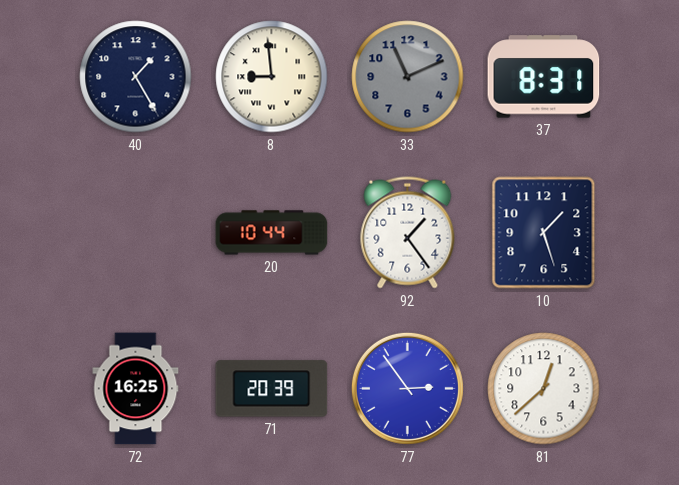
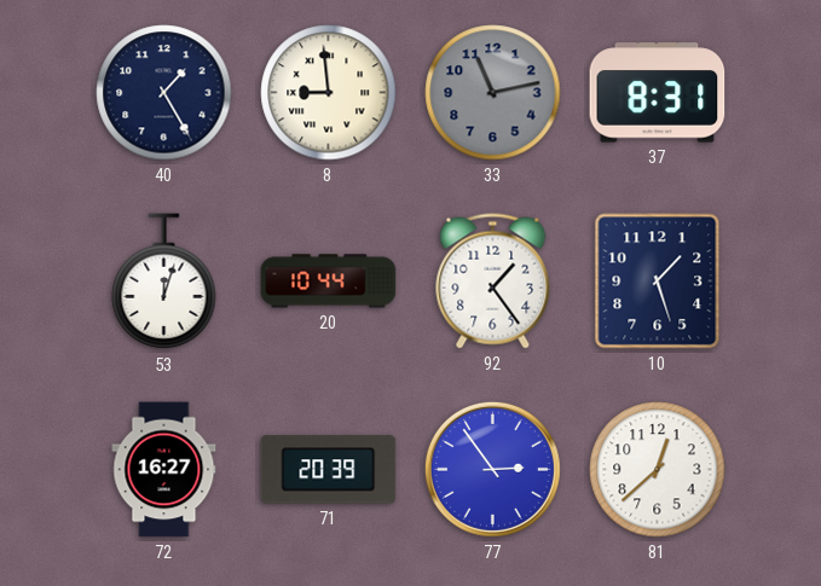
33: 11:11 -> 11:13
53: none -> 12:03
72: 16:25 -> 16:27
